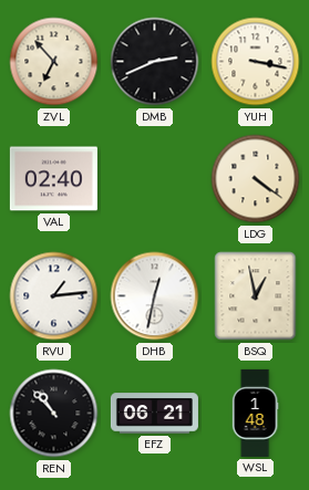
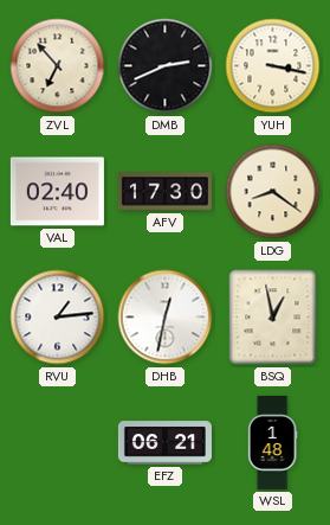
AFV: none -> 17:30
LDG: 4:21 -> 8:21
REN: 10:53 -> none
